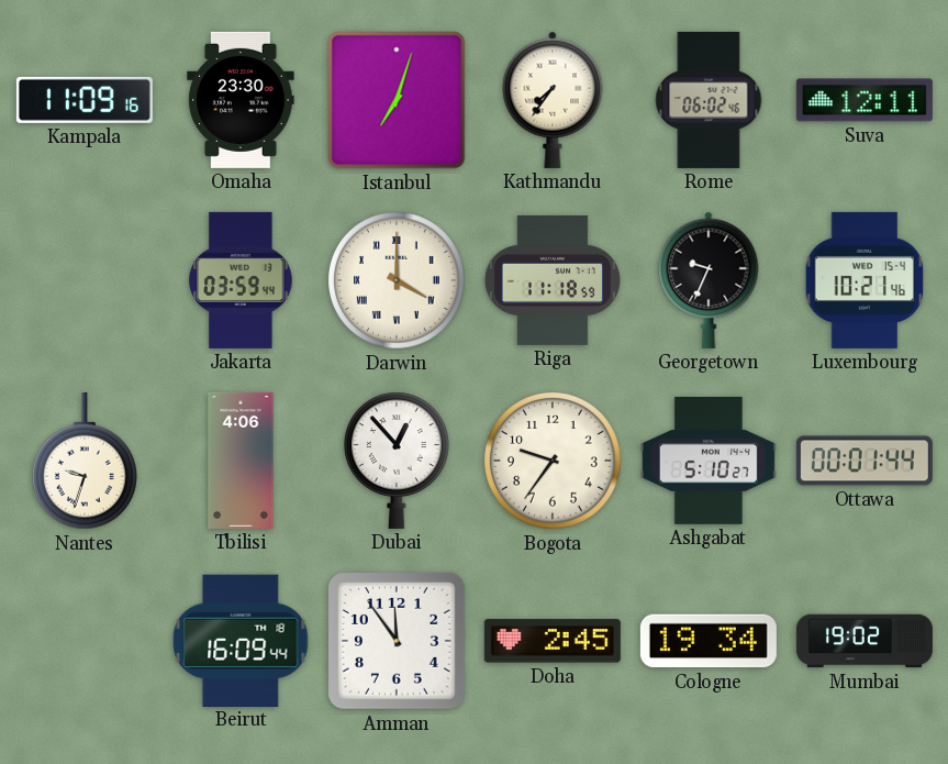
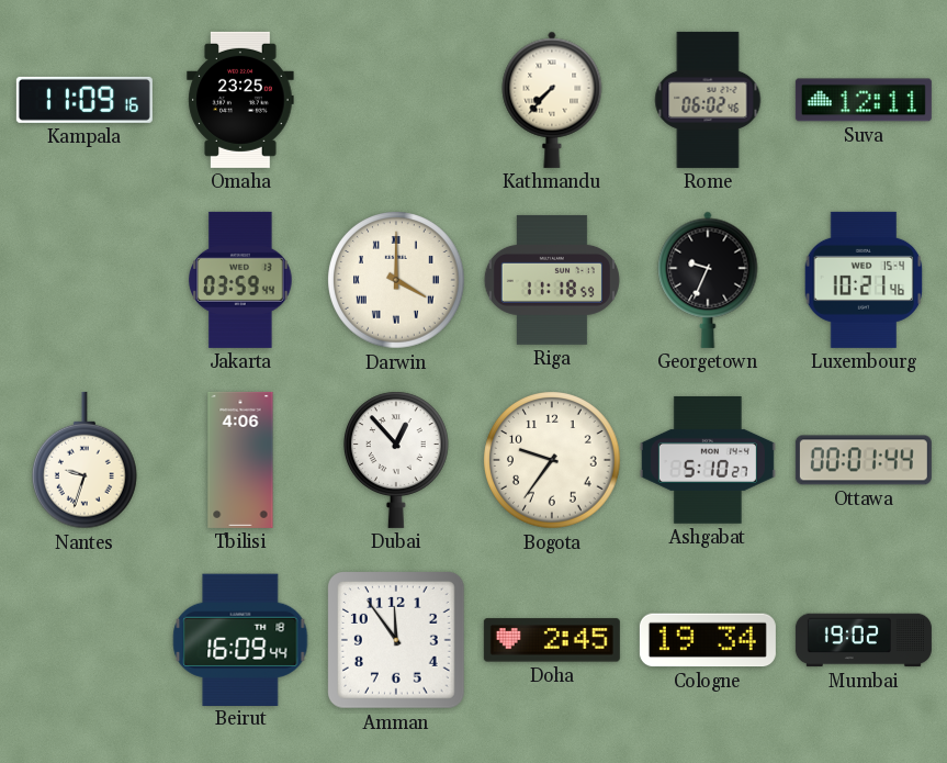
Omaha: 23:30 -> 23:25
Istanbul: 7:03 -> none
Kathmandu: 7:36 -> 7:37
